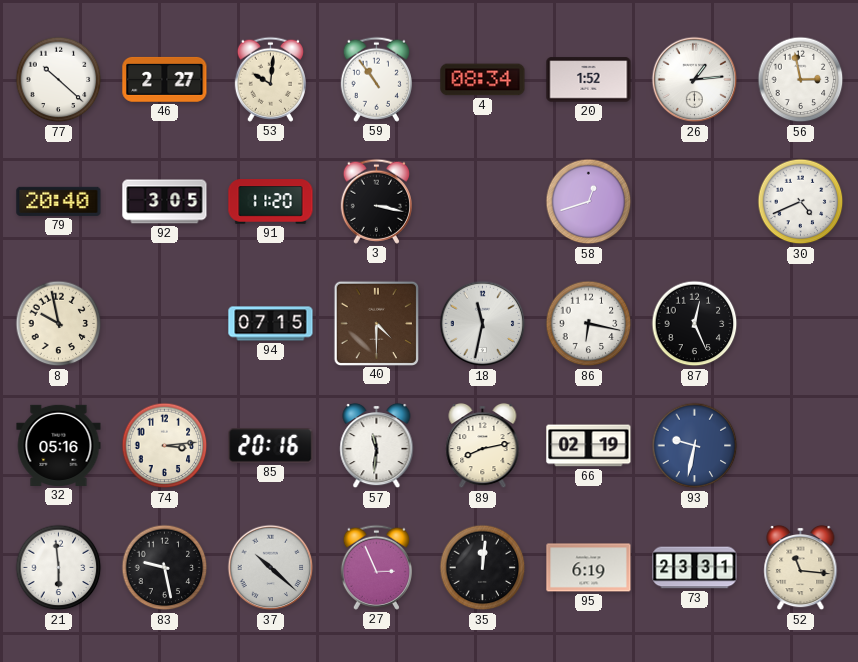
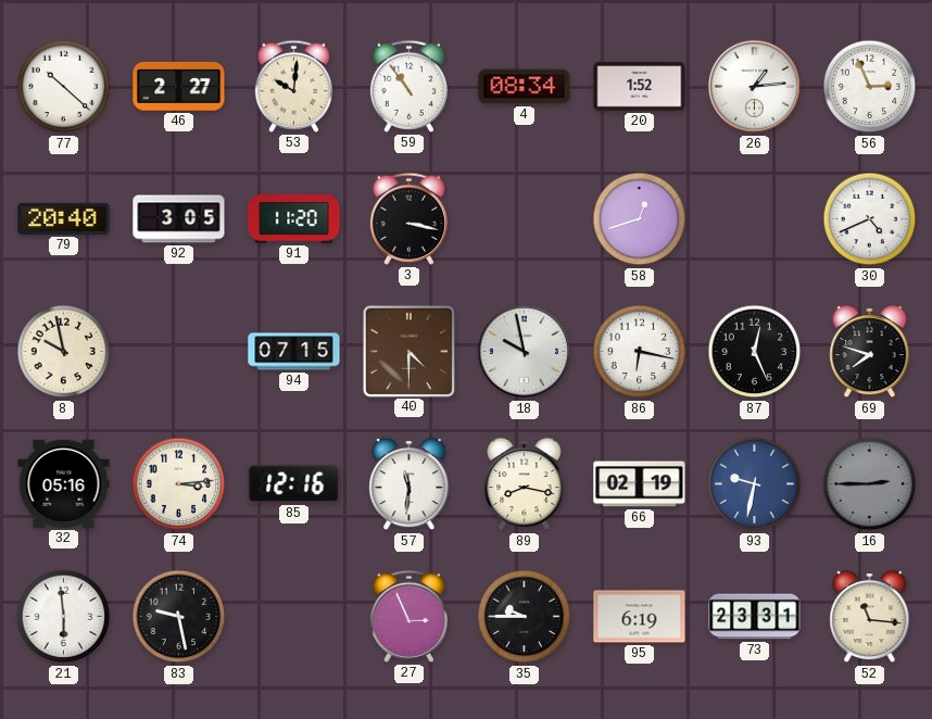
56: 2:58 -> 2:56
18: 11:32 -> 9:58
69: none -> 7:48
85: 20:16 -> 12:16
89: 8:13 -> 8:17
16: none -> 2:45
37: 10:22 -> none
35: 12:01 -> 9:45
